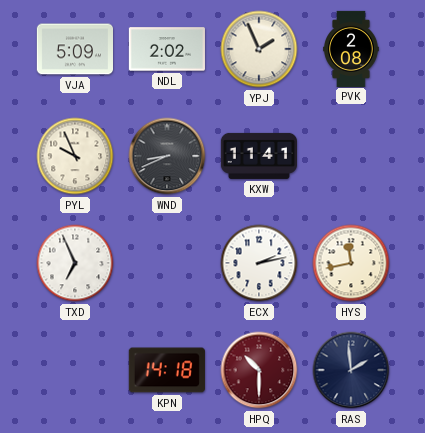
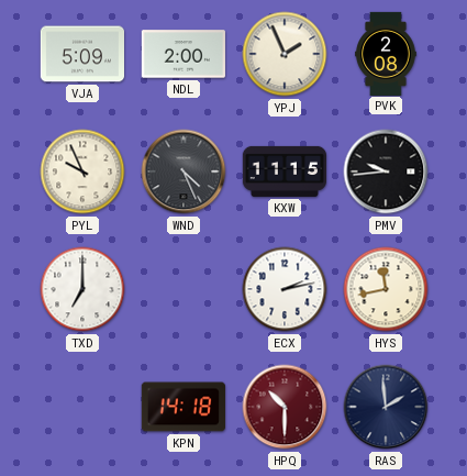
NDL: 2:02 -> 2:00
WND: 8:41 -> 4:26
KXW: 11:41 -> 11:15
PMV: none -> 9:44
TXD: 6:56 -> 7:00
